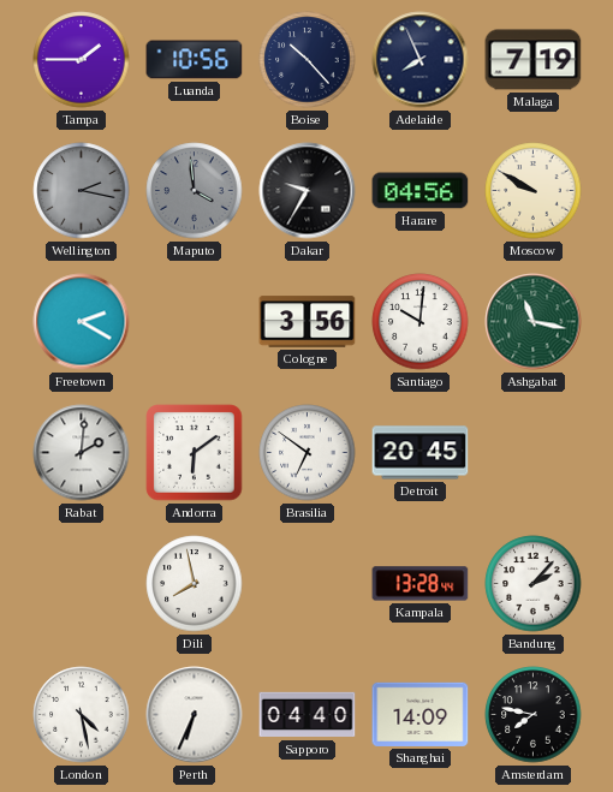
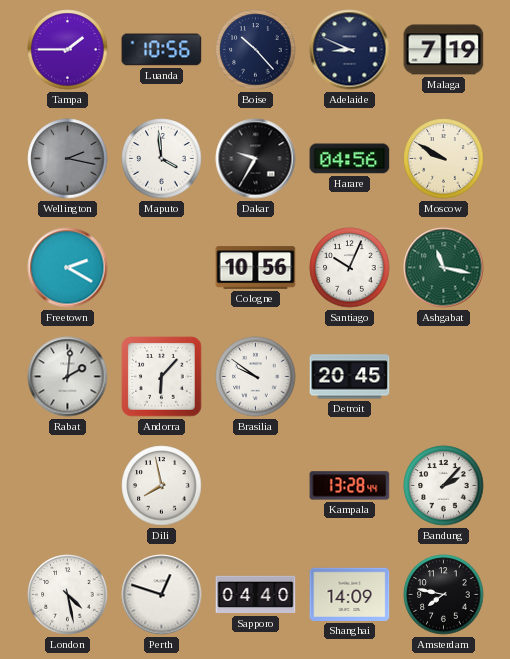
Adelaide: 7:56 -> 8:49
Maputo dial: grey -> white
Cologne: 3:56 -> 10:56
Santiago: 10:01 -> 10:04
Andorra: 6:09 -> 6:07
Brasilia: 6:51 -> 9:51
Perth: 6:34 -> 12:48
